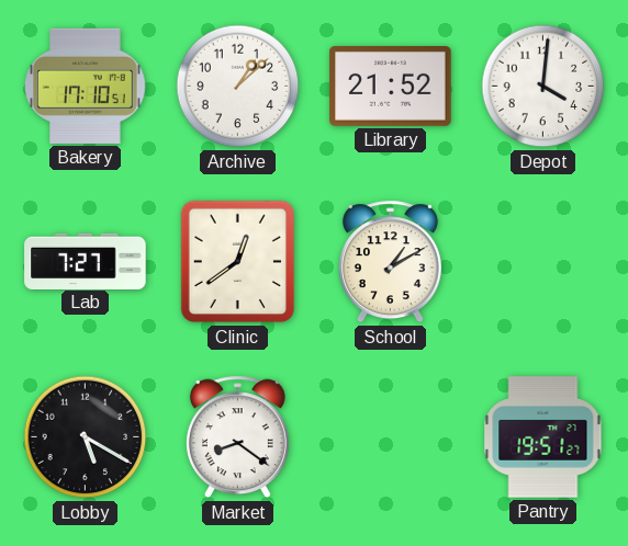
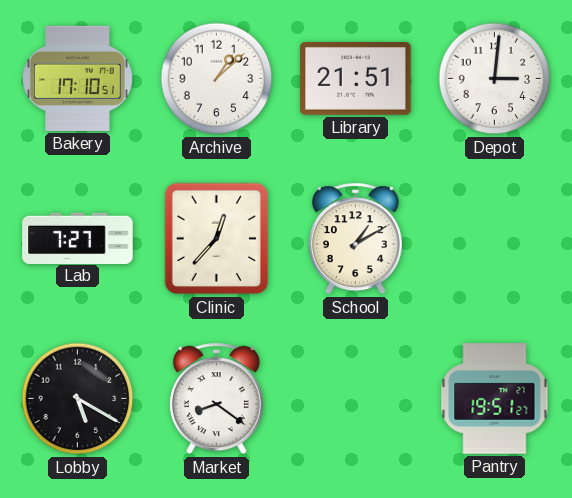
Library: 21:52 -> 21:51
Depot: 4:01 -> 3:01
Clinic: 12:39 -> 12:37
